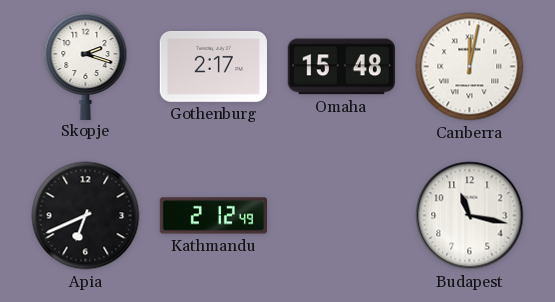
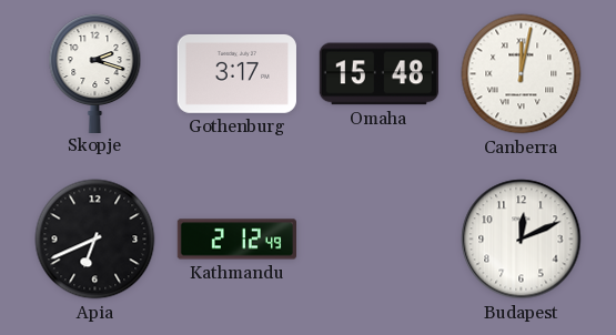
Gothenburg: 2:17 -> 3:17
Budapest: 11:17 -> 12:11
